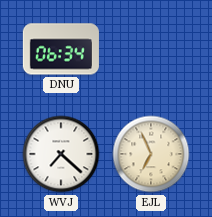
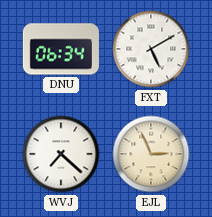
FXT: none -> 5:10
EJL: 6:56 -> 2:56
